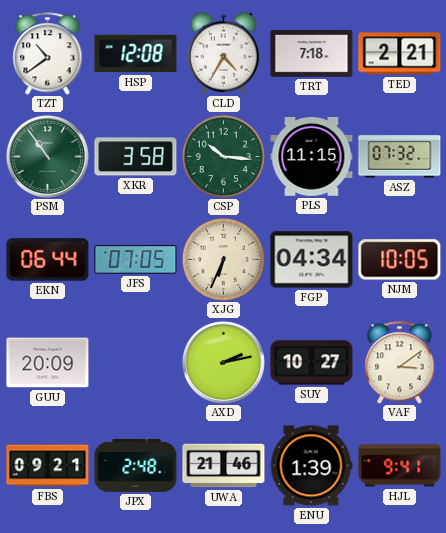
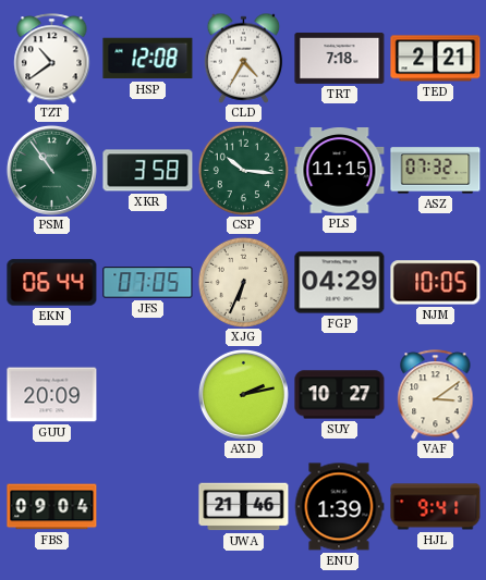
FGP: 04:34 -> 04:29
FBS: 09:21 -> 09:04
JPX: 2:48 -> none
